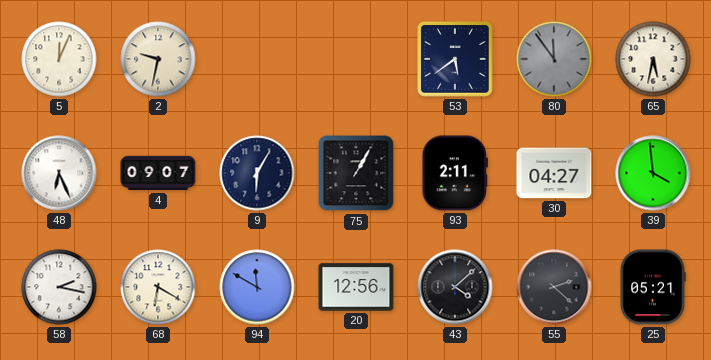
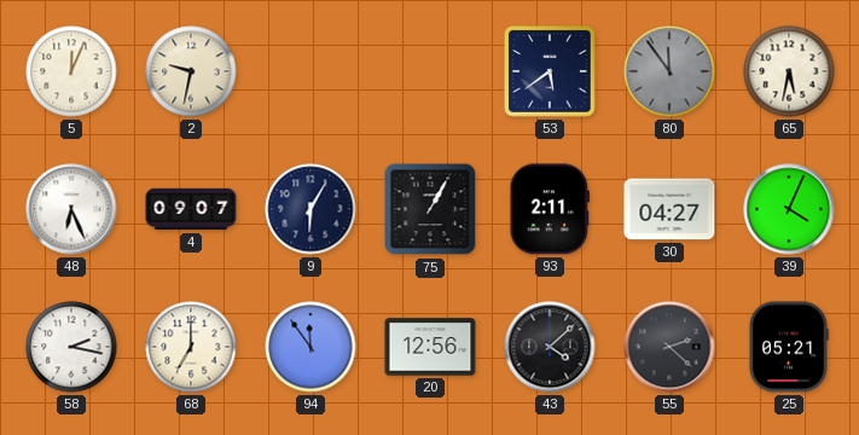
39: 3:59 -> 4:04
68: 6:20 -> 7:00
94: 11:50 -> 11:54
